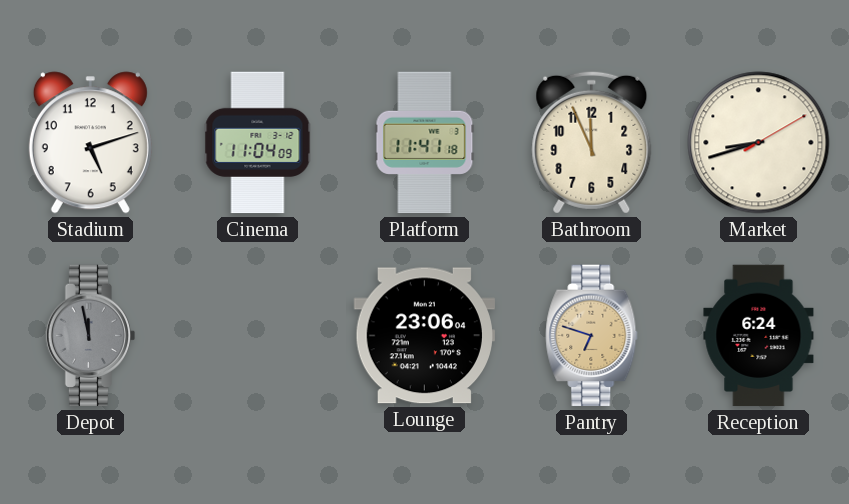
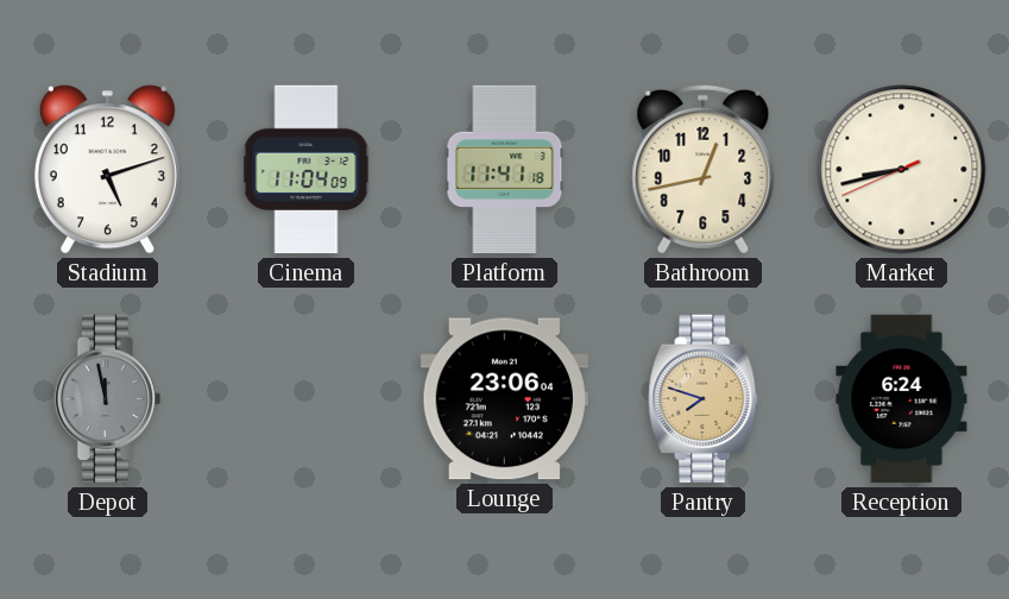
Bathroom: 11:56 -> 12:43
Market: 8:42:10 -> 8:42:41
Pantry: 6:48 -> 7:48
